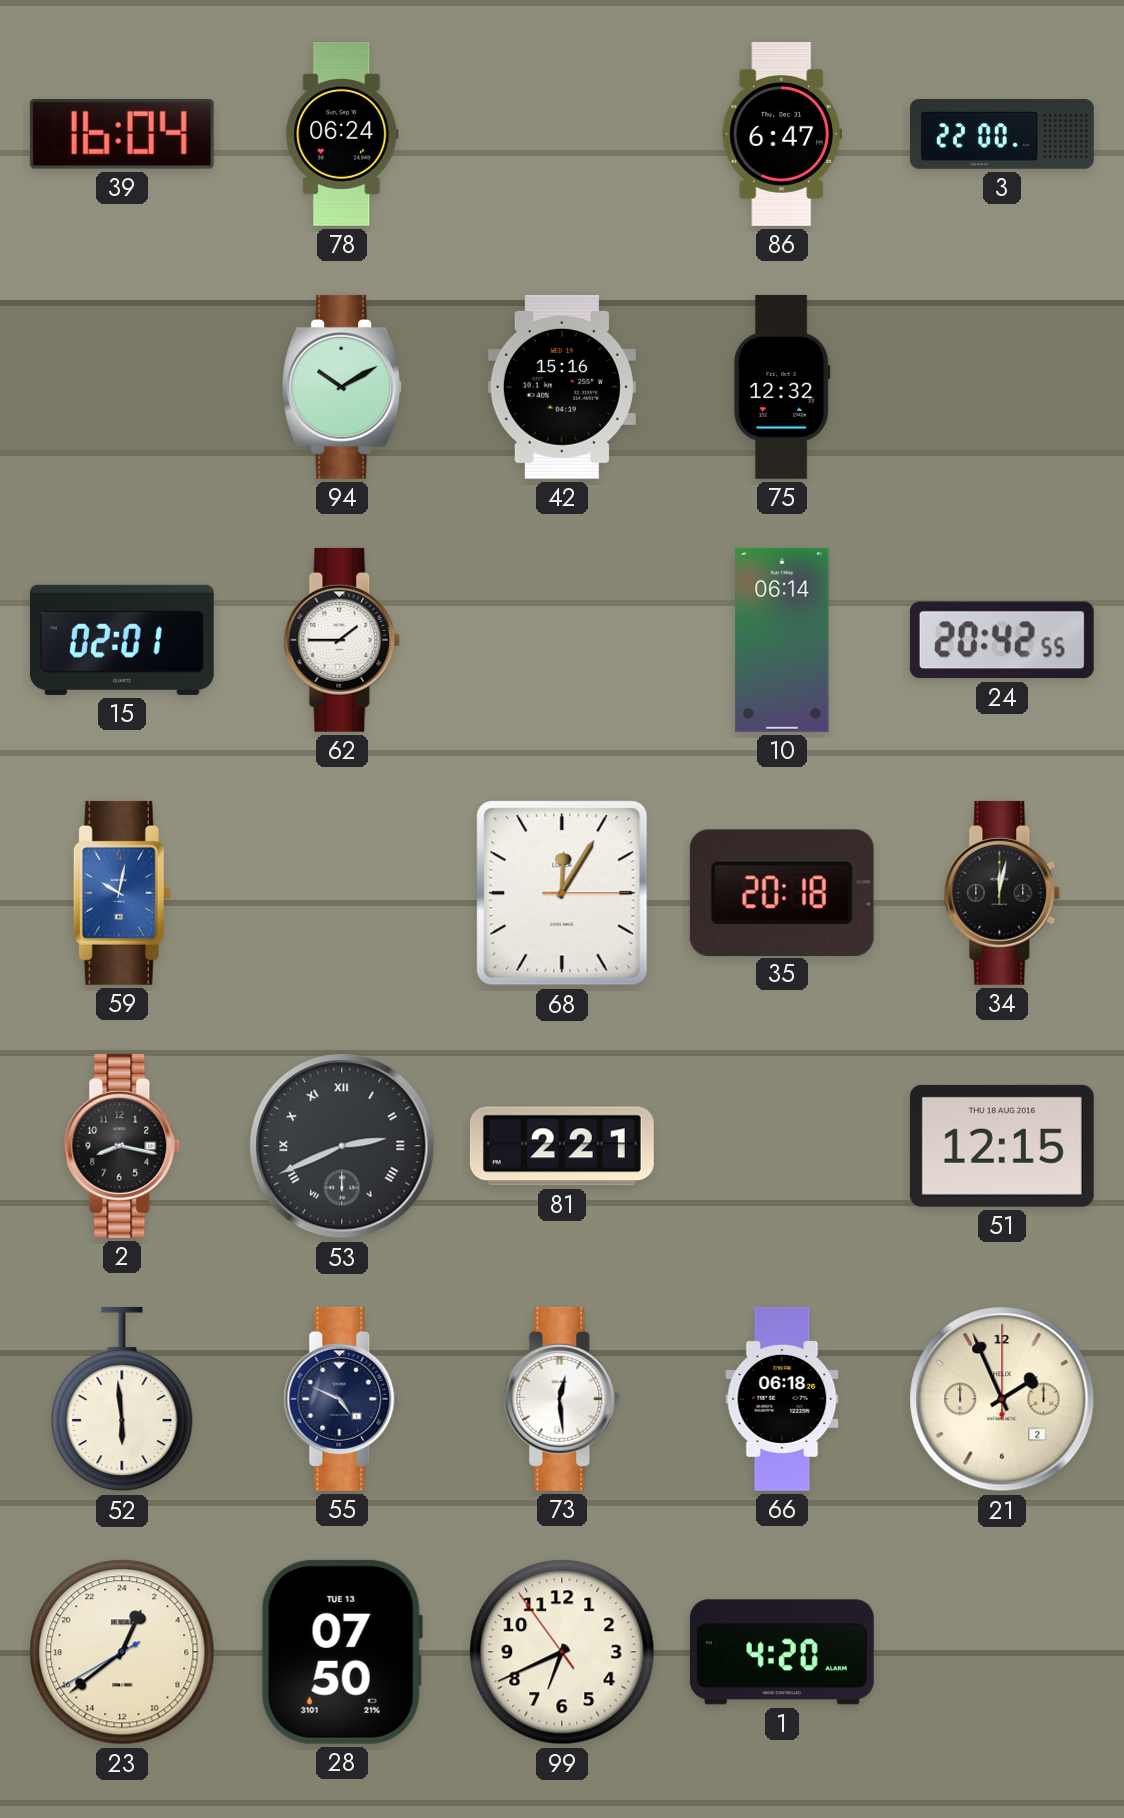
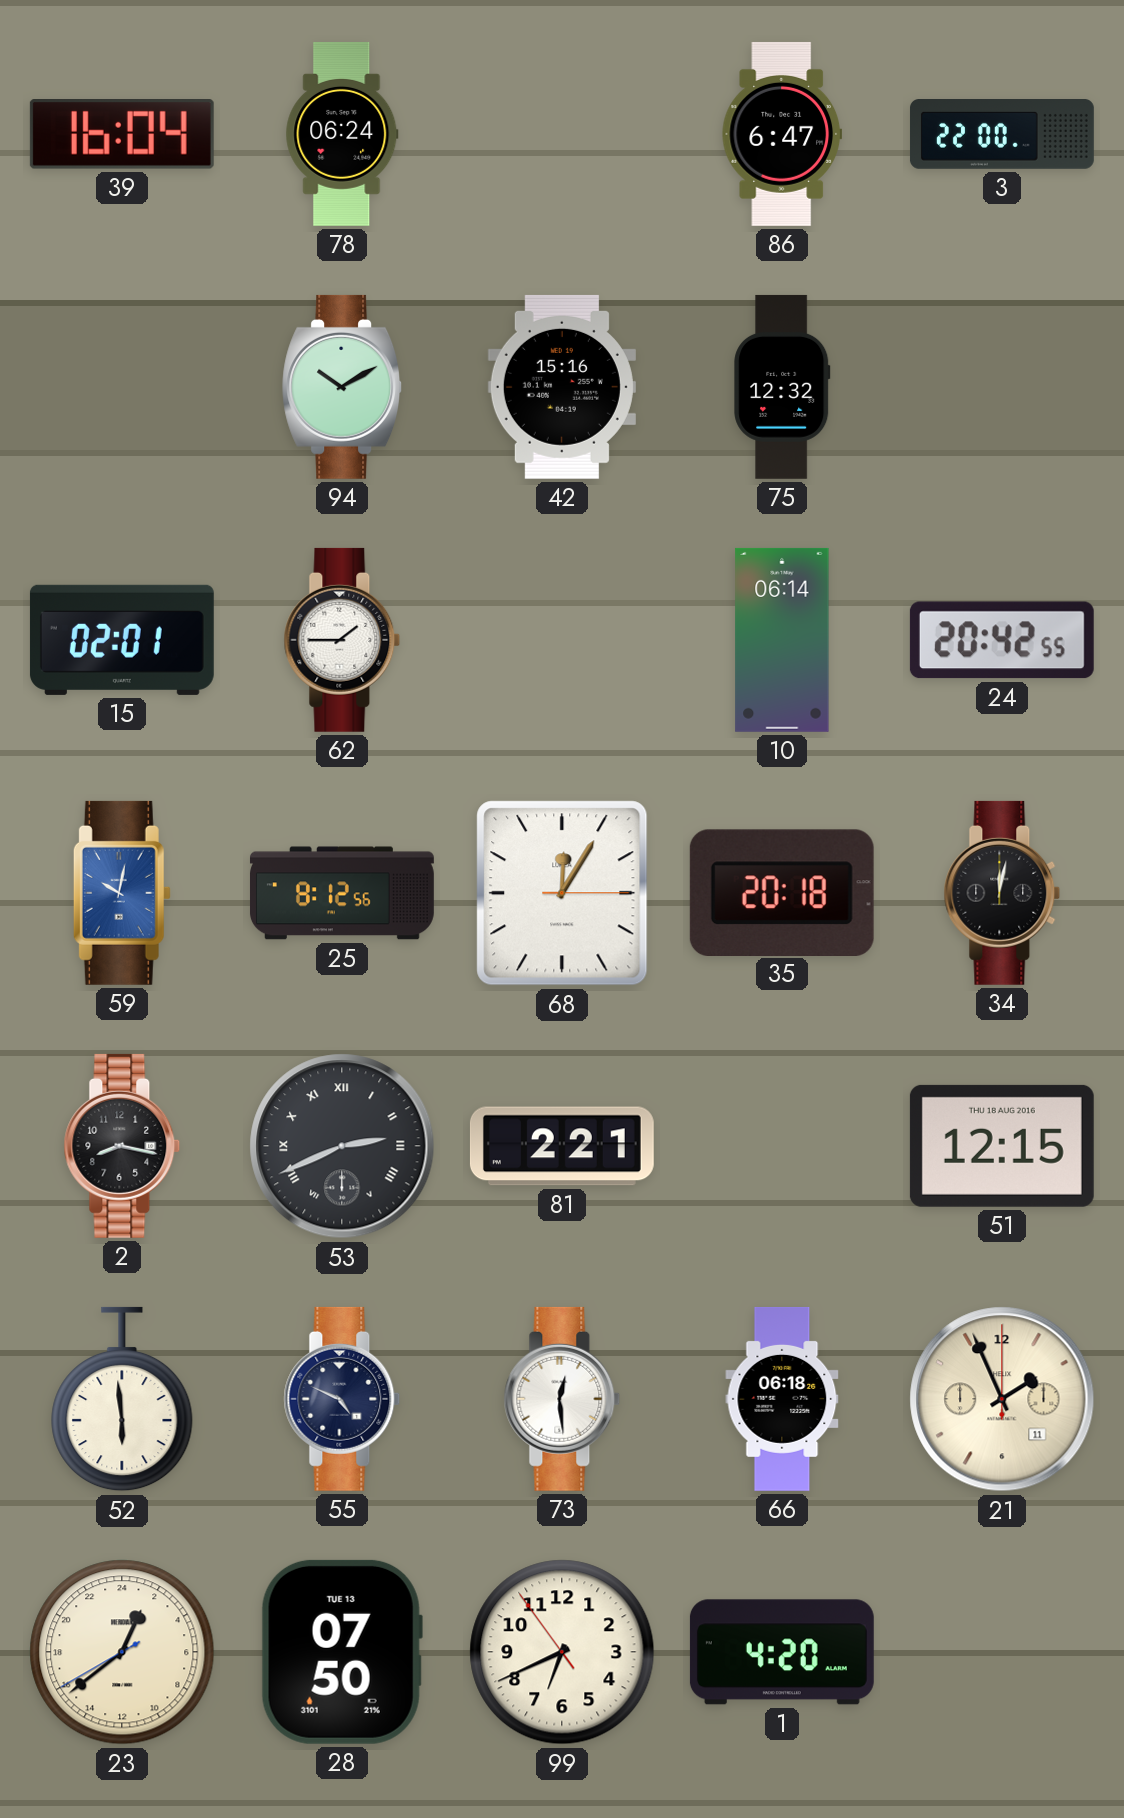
25: none -> 8:12
21 date: 2 -> 11
